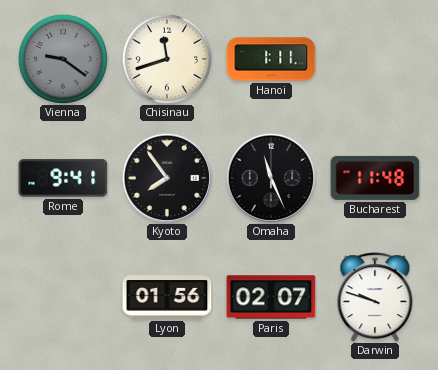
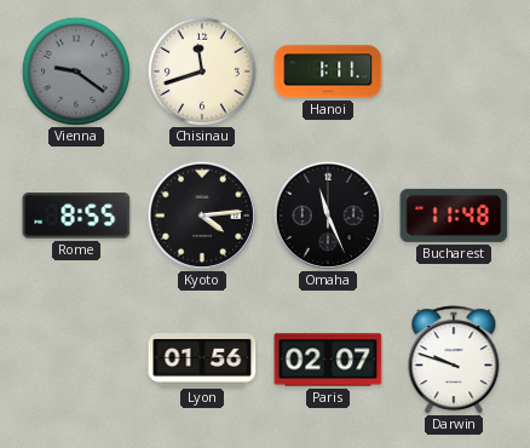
Rome: 9:41 -> 8:55
Kyoto: 7:54 -> 4:14
